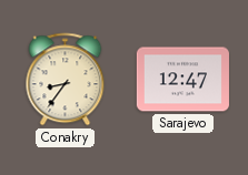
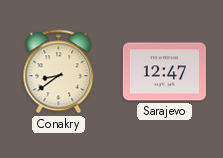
Conakry: 8:36 -> 8:39
